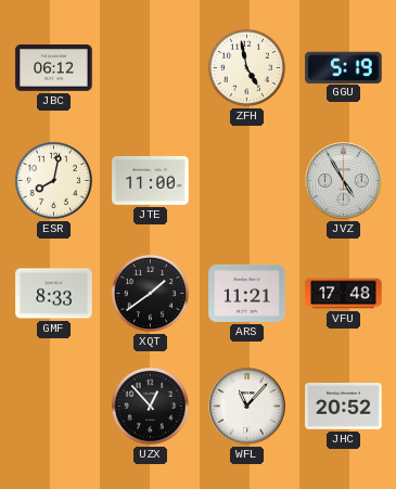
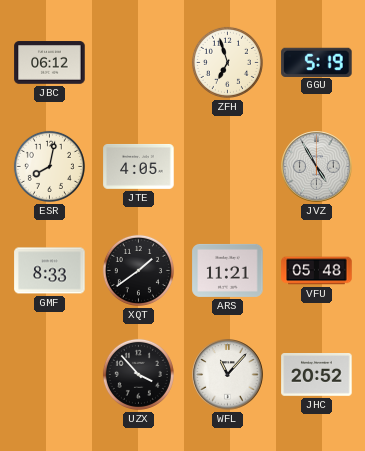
ZFH: 4:58 -> 6:57
JTE: 11:00 -> 4:05
VFU: 17:48 -> 05:48
UZX: 12:53 -> 3:53
